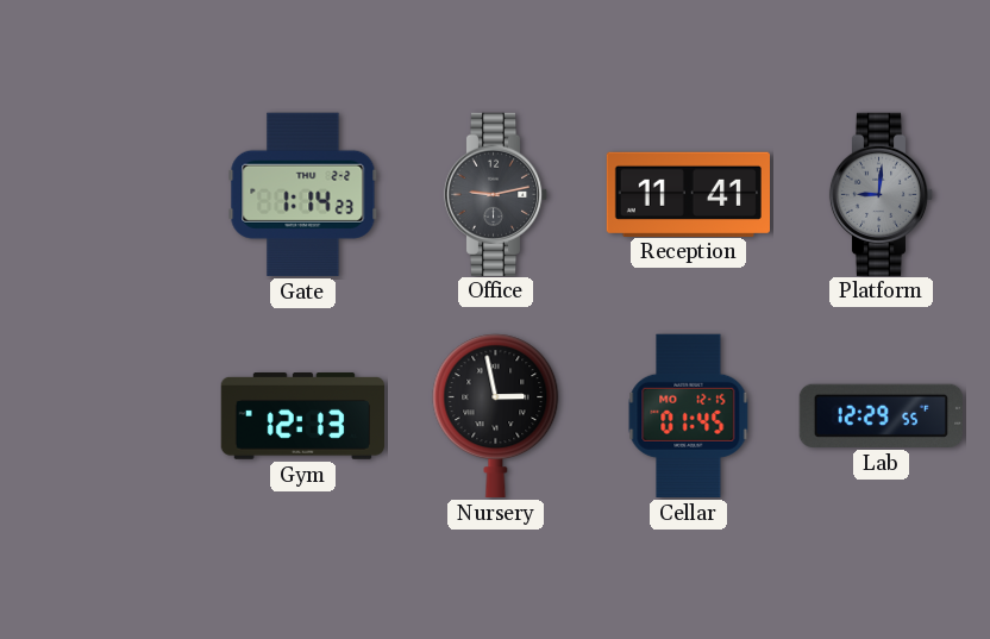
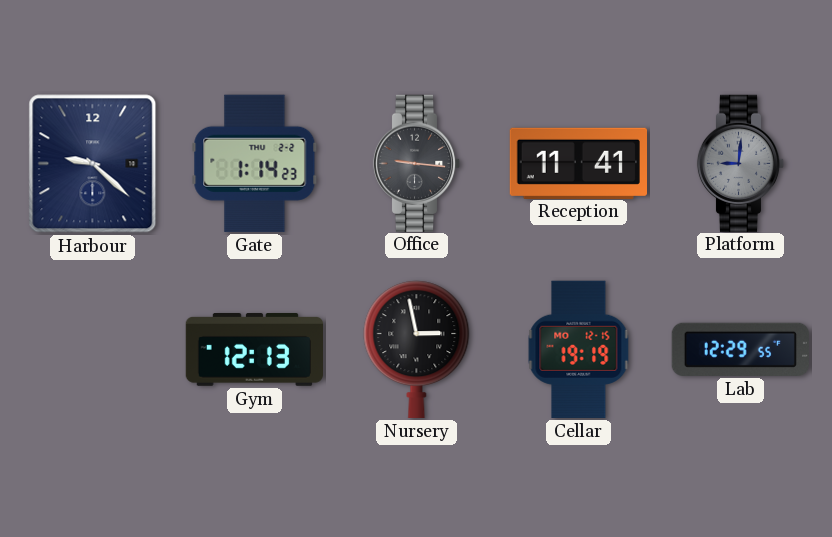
Harbour: none -> 9:22
Office: 9:13 -> 9:16
Cellar: 01:45 -> 19:19
